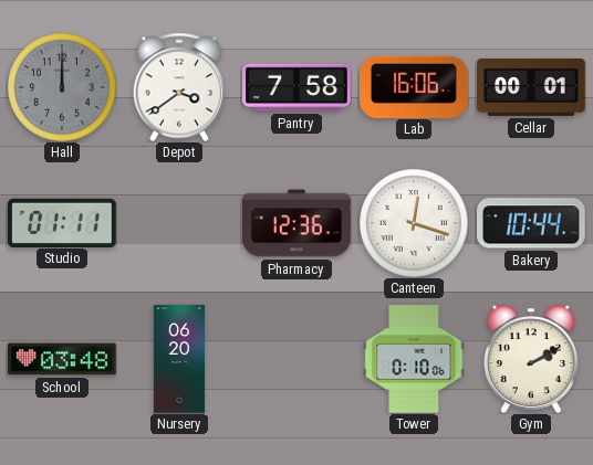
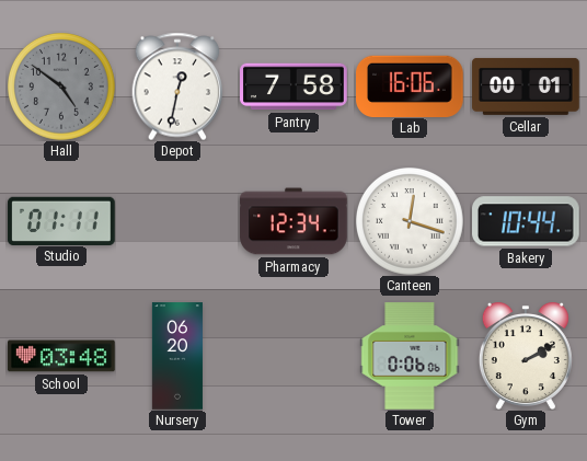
Hall: 12:00 -> 4:51
Depot: 3:39 -> 12:32
Pharmacy: 12:36 -> 12:34
Tower: 0:10 -> 0:06
